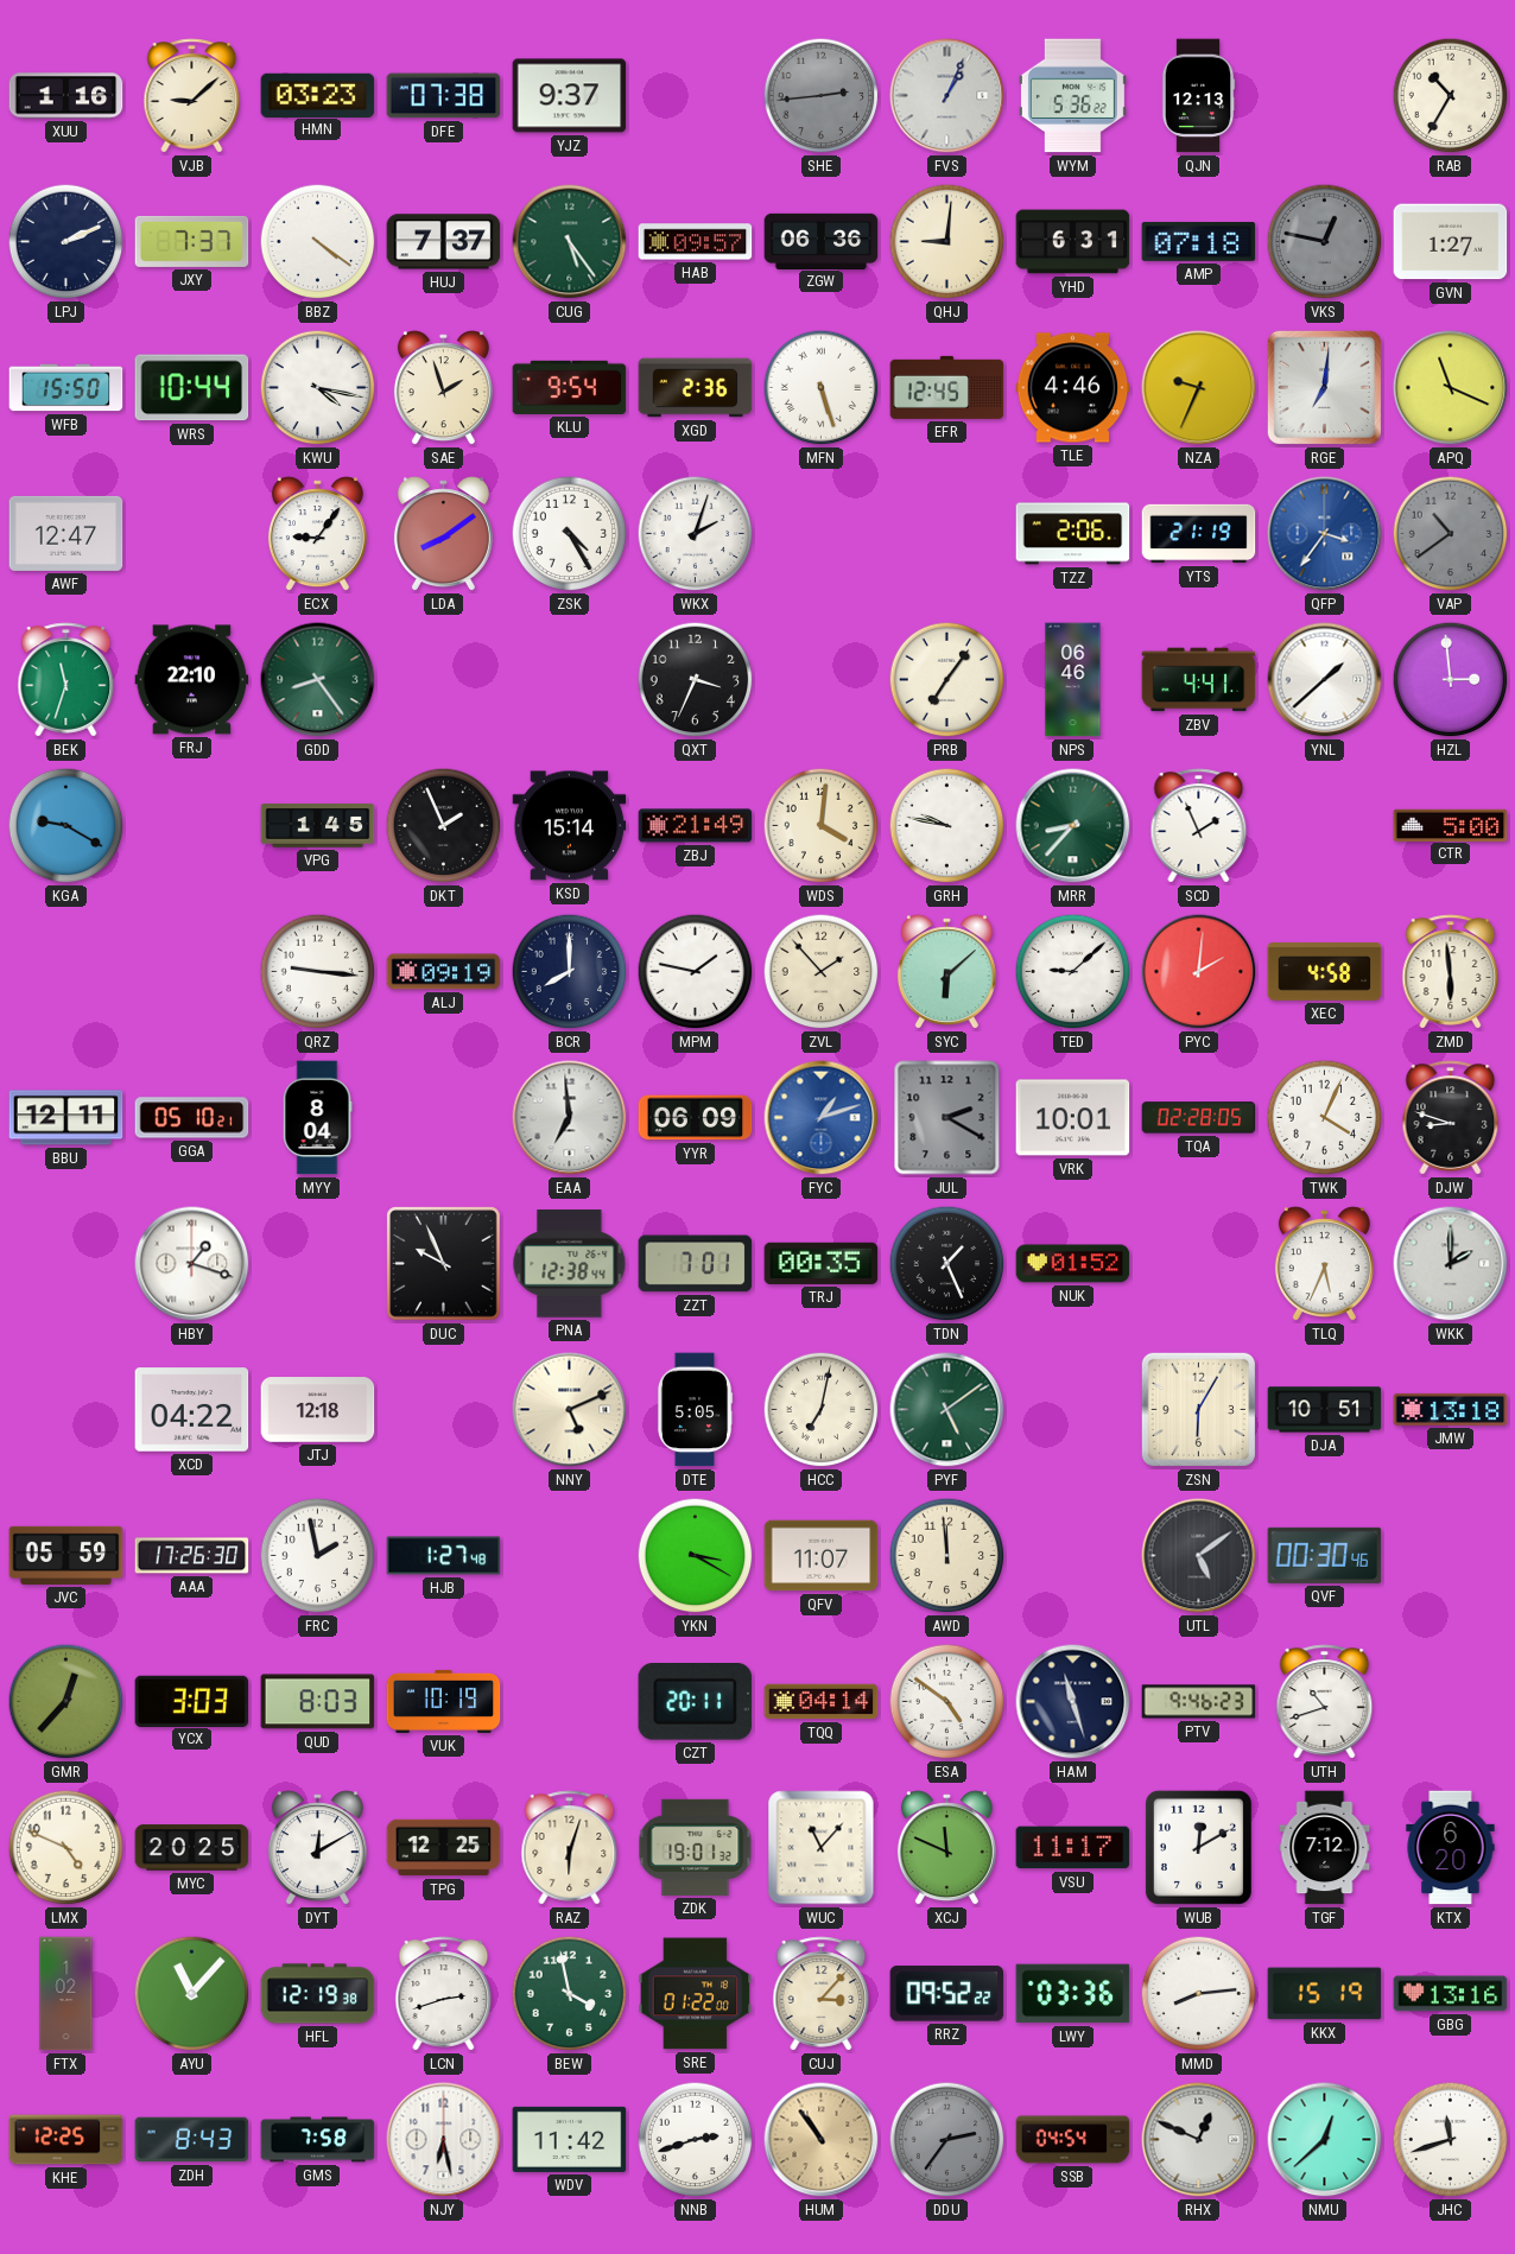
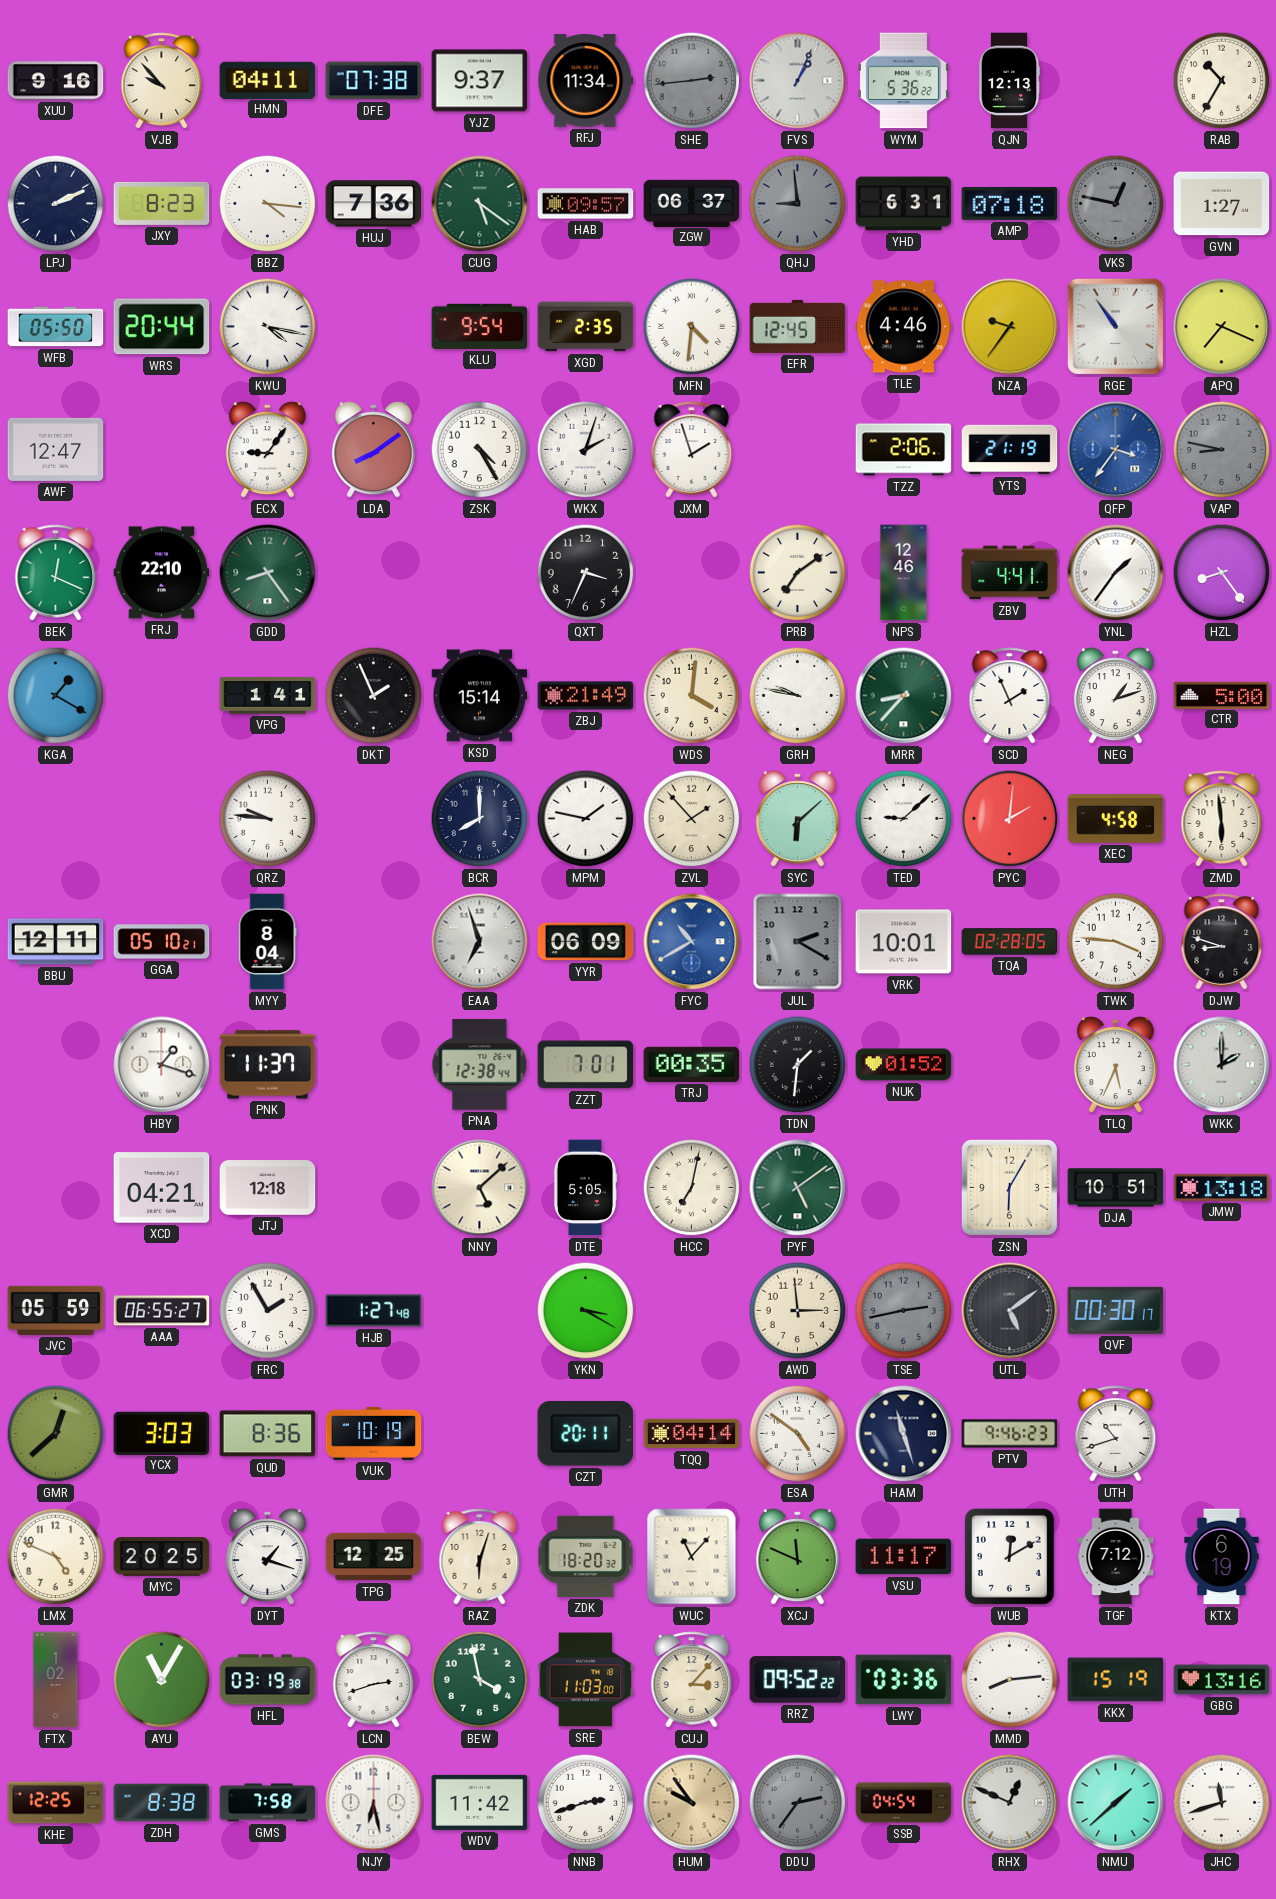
XUU: 1:16 -> 9:16
VJB: 9:08 -> 9:53
HMN: 03:23 -> 04:11
RFJ: none -> 11:34
JXY: 7:37 -> 8:23
BBZ: 4:21 -> 4:16
HUJ: 7:37 -> 7:36
CUG: 5:24 -> 5:21
ZGW: 06:36 -> 06:37
QHJ: 9:01 -> 8:59
QHJ dial: cream -> grey
WFB: 15:50 -> 05:50
WRS: 10:44 -> 20:44
SAE: 1:57 -> none
XGD: 2:36 -> 2:35
MFN: 5:27 -> 4:31
NZA: 9:34 -> 9:36
RGE: 7:01 -> 10:54
APQ: 11:19 -> 7:19
JXM: none -> 1:57
VAP: 10:39 -> 8:47
BEK: 11:33 -> 12:19
PRB: 7:06 -> 7:09
NPS: 06:46 -> 12:46
YNL: 1:38 -> 1:36
HZL: 2:59 -> 8:24
KGA: 9:20 -> 1:20
VPG: 1:45 -> 1:41
NEG: none -> 1:12
QRZ: 9:16 -> 9:46
ALJ: 09:19 -> none
EAA: 6:59 -> 6:57
FYC: 1:12 -> 10:40
TWK: 4:04 -> 3:46
PNK: none -> 11:37
DUC: 9:56 -> none
TDN: 1:26 -> 1:31
XCD: 04:22 -> 04:21
NNY: 5:11 -> 5:08
AAA: 17:26 -> 06:55
FRC: 1:58 -> 1:55
QFV: 11:07 -> none
AWD: 11:59 -> 2:59
TSE: none -> 2:43
QVF: 00:30:46 -> 00:30:17
GMR: 12:37 -> 12:38
QUD: 8:03 -> 8:36
DYT: 12:10 -> 1:18
ZDK: 19:01 -> 18:20
KTX: 6:20 -> 6:19
AYU: 11:07 -> 11:05
HFL: 12:19 -> 03:19
SRE: 01:22 -> 11:03
ZDH: 8:43 -> 8:38
HUM: 10:54 -> 9:54
NMU: 12:38 -> 1:38
